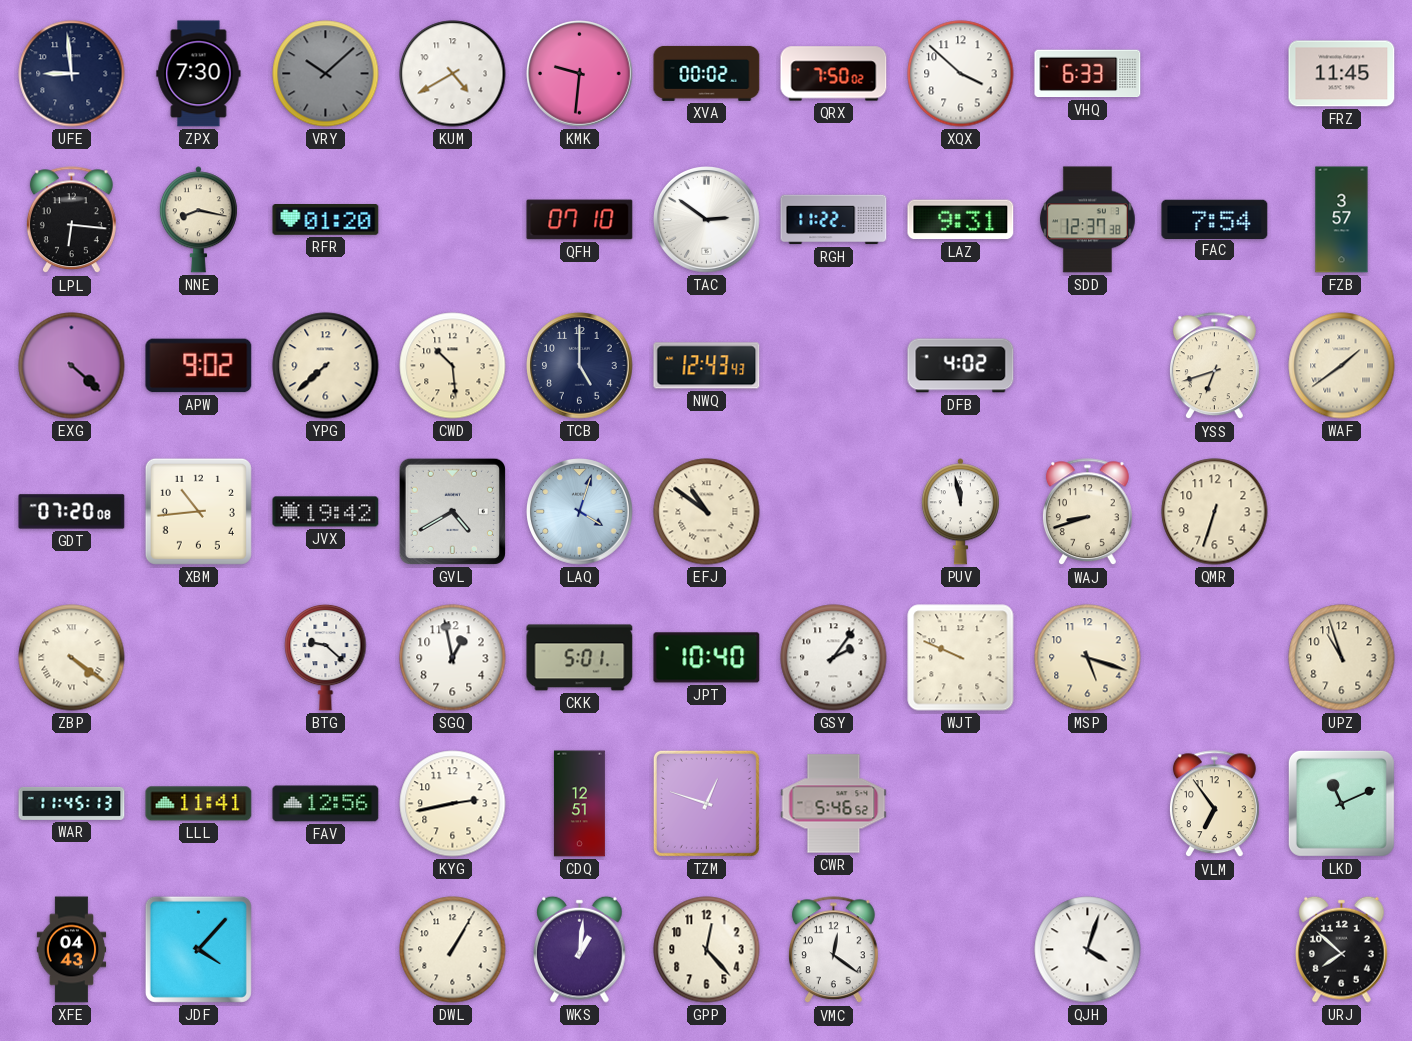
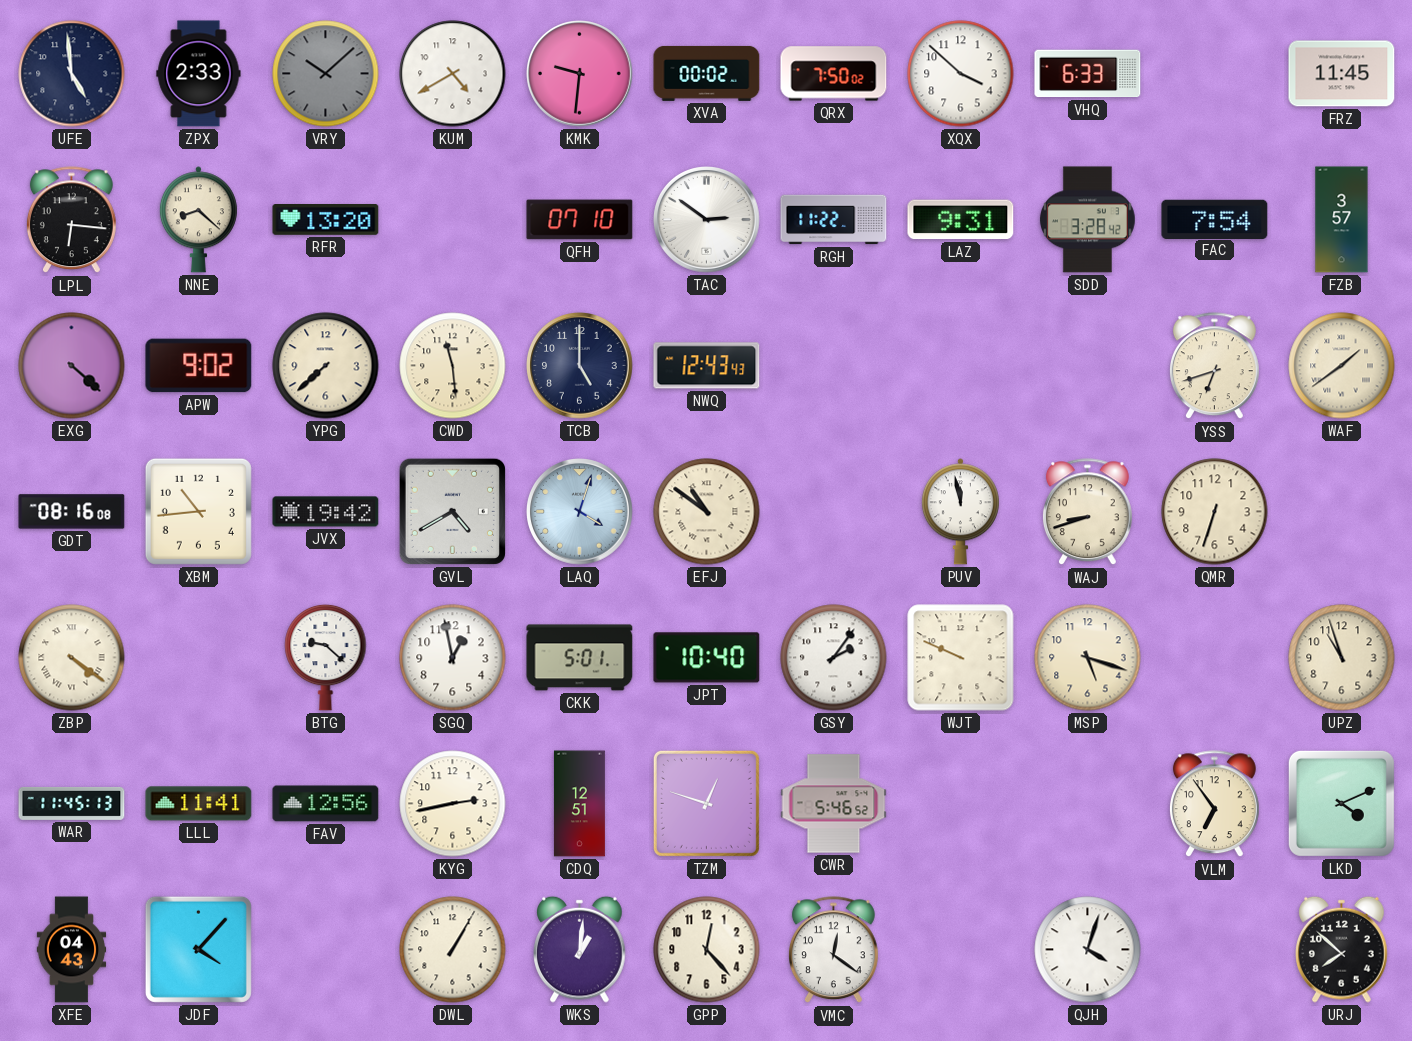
UFE: 8:59 -> 4:59
ZPX: 7:30 -> 2:33
NNE: 8:17 -> 8:22
RFR: 01:20 -> 13:20
SDD: 12:37 -> 3:28
CWD: 10:29 -> 11:29
DFB: 4:02 -> none
GDT: 07:20 -> 08:16
LKD: 11:11 -> 4:11
